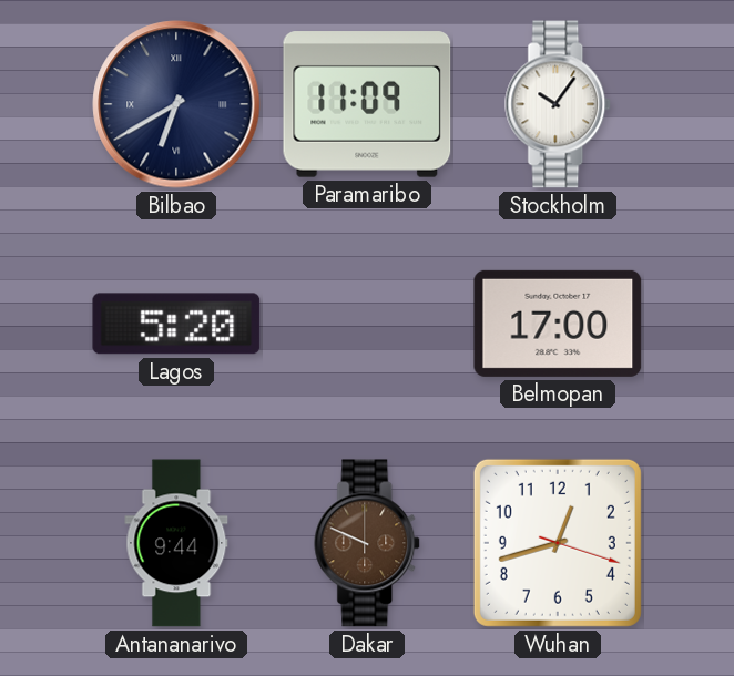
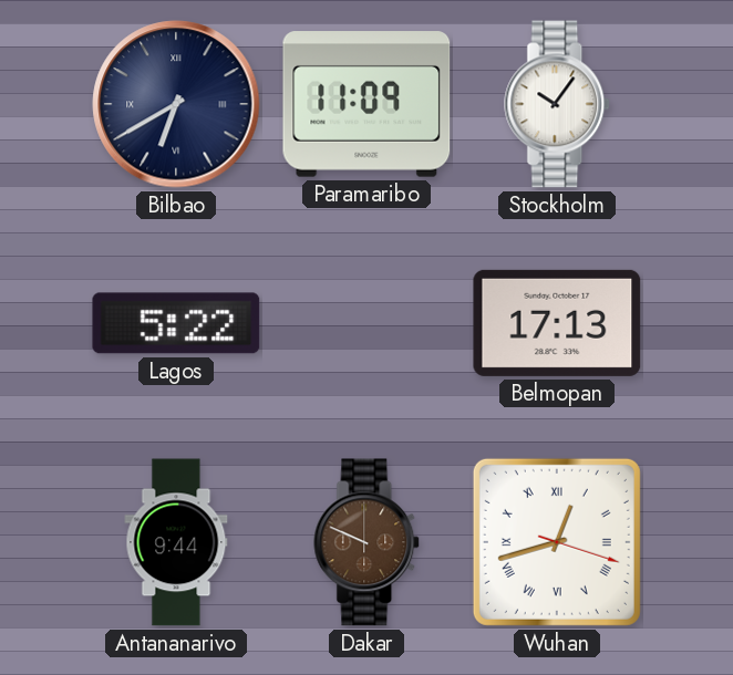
Lagos: 5:20 -> 5:22
Belmopan: 17:00 -> 17:13
Wuhan numerals: Arabic -> Roman
